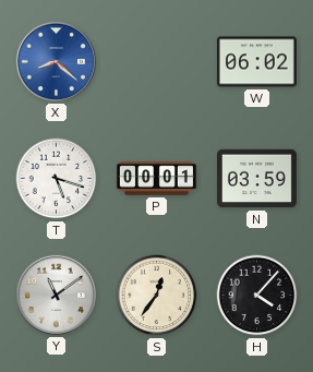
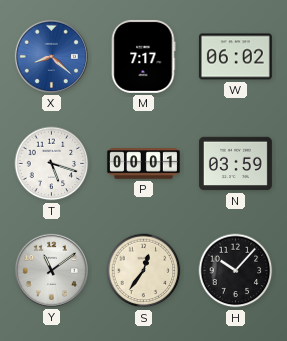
M: none -> 7:17
H: 4:07 -> 10:07
